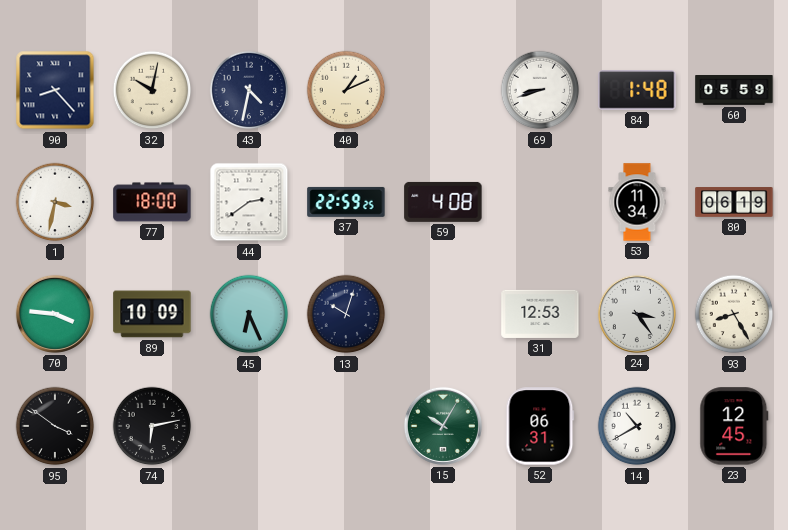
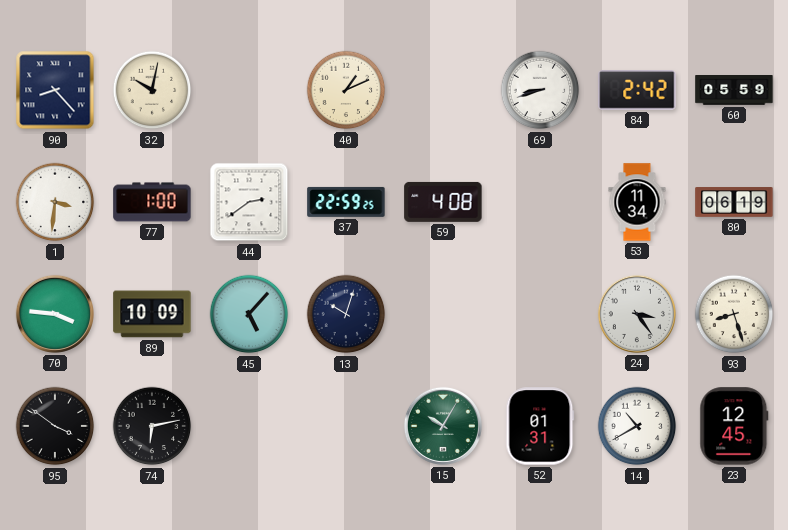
43: 4:32 -> none
84: 1:48 -> 2:42
1: 3:32 -> 3:31
77: 18:00 -> 1:00
45: 6:26 -> 5:07
31: 12:53 -> none
93: 8:25 -> 8:27
52: 06:31 -> 01:31
